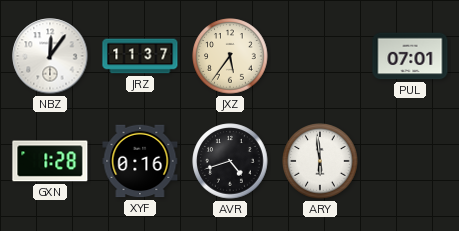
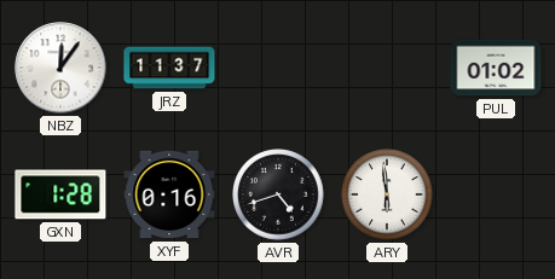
JXZ: 5:36 -> none
PUL: 07:01 -> 01:02
